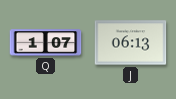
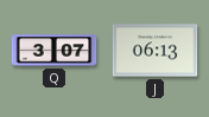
Q: 1:07 -> 3:07
